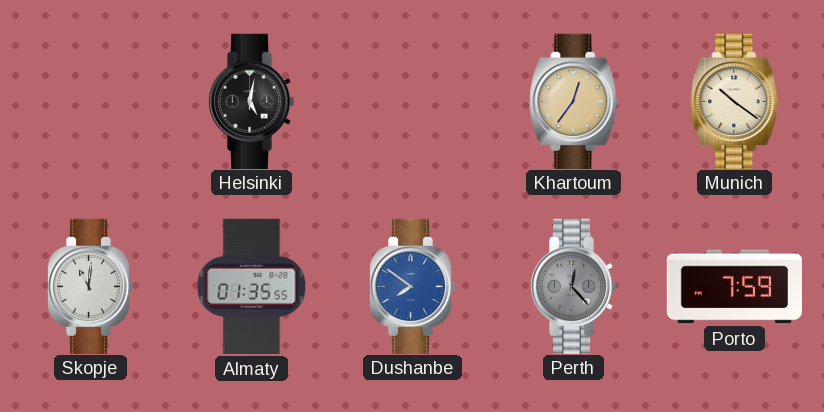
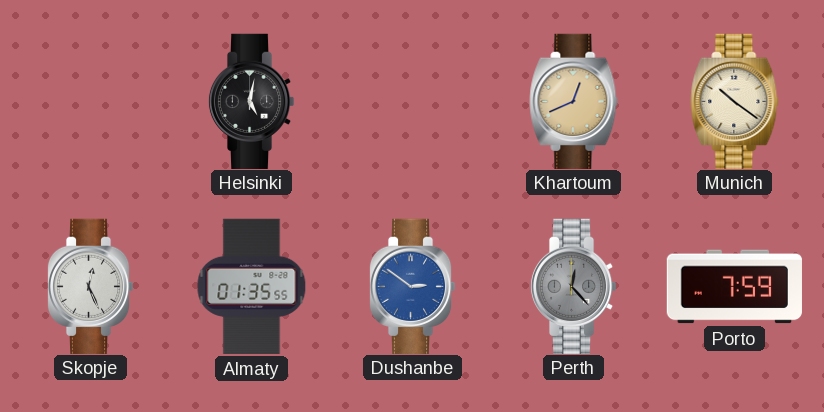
Khartoum: 12:36 -> 12:41
Skopje: 11:01 -> 12:26
Dushanbe: 7:51 -> 2:51
